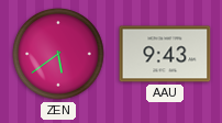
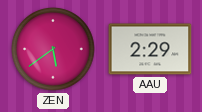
AAU: 9:43 -> 2:29
